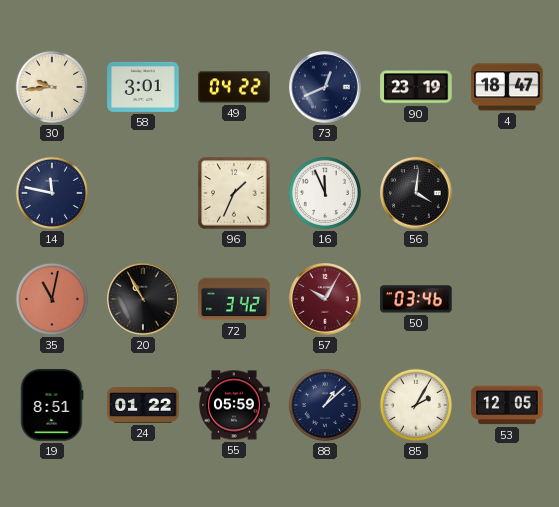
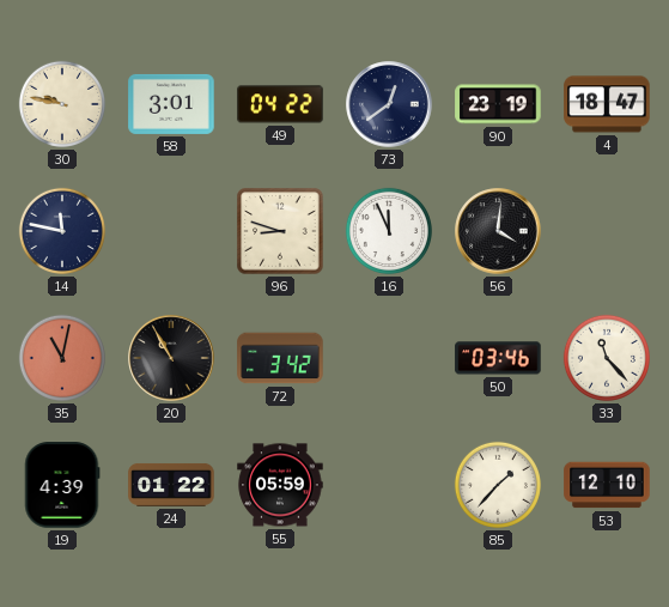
30: 9:44 -> 9:47
73: 12:41 -> 12:39
96: 1:34 -> 8:48
57: 10:05 -> none
33: none -> 11:23
19: 8:51 -> 4:39
88: 1:08 -> none
85: 2:05 -> 1:37
53: 12:05 -> 12:10
